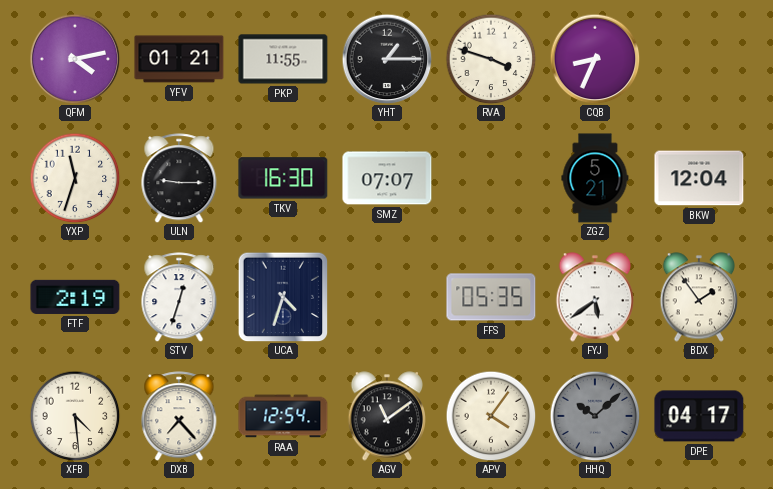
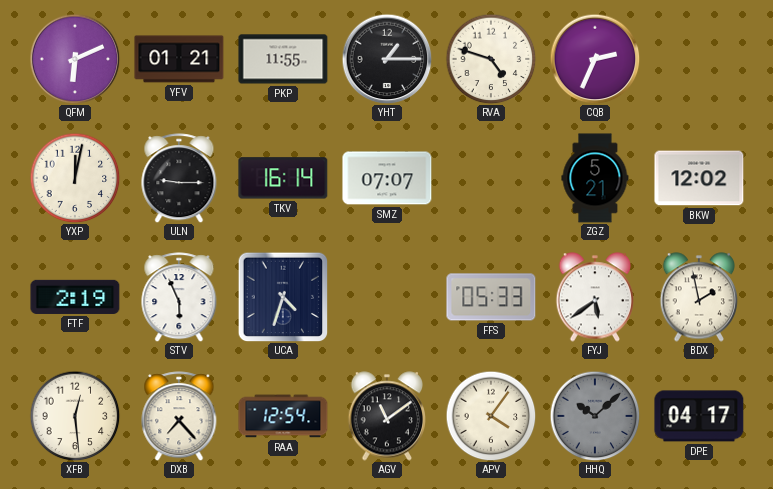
QFM: 4:13 -> 6:11
RVA: 3:48 -> 4:48
CQB: 8:34 -> 2:34
YXP: 11:33 -> 12:02
TKV: 16:30 -> 16:14
BKW: 12:04 -> 12:02
STV: 12:33 -> 5:56
FFS: 05:35 -> 05:33
BDX: 1:54 -> 1:58
XFB: 4:29 -> 12:29
